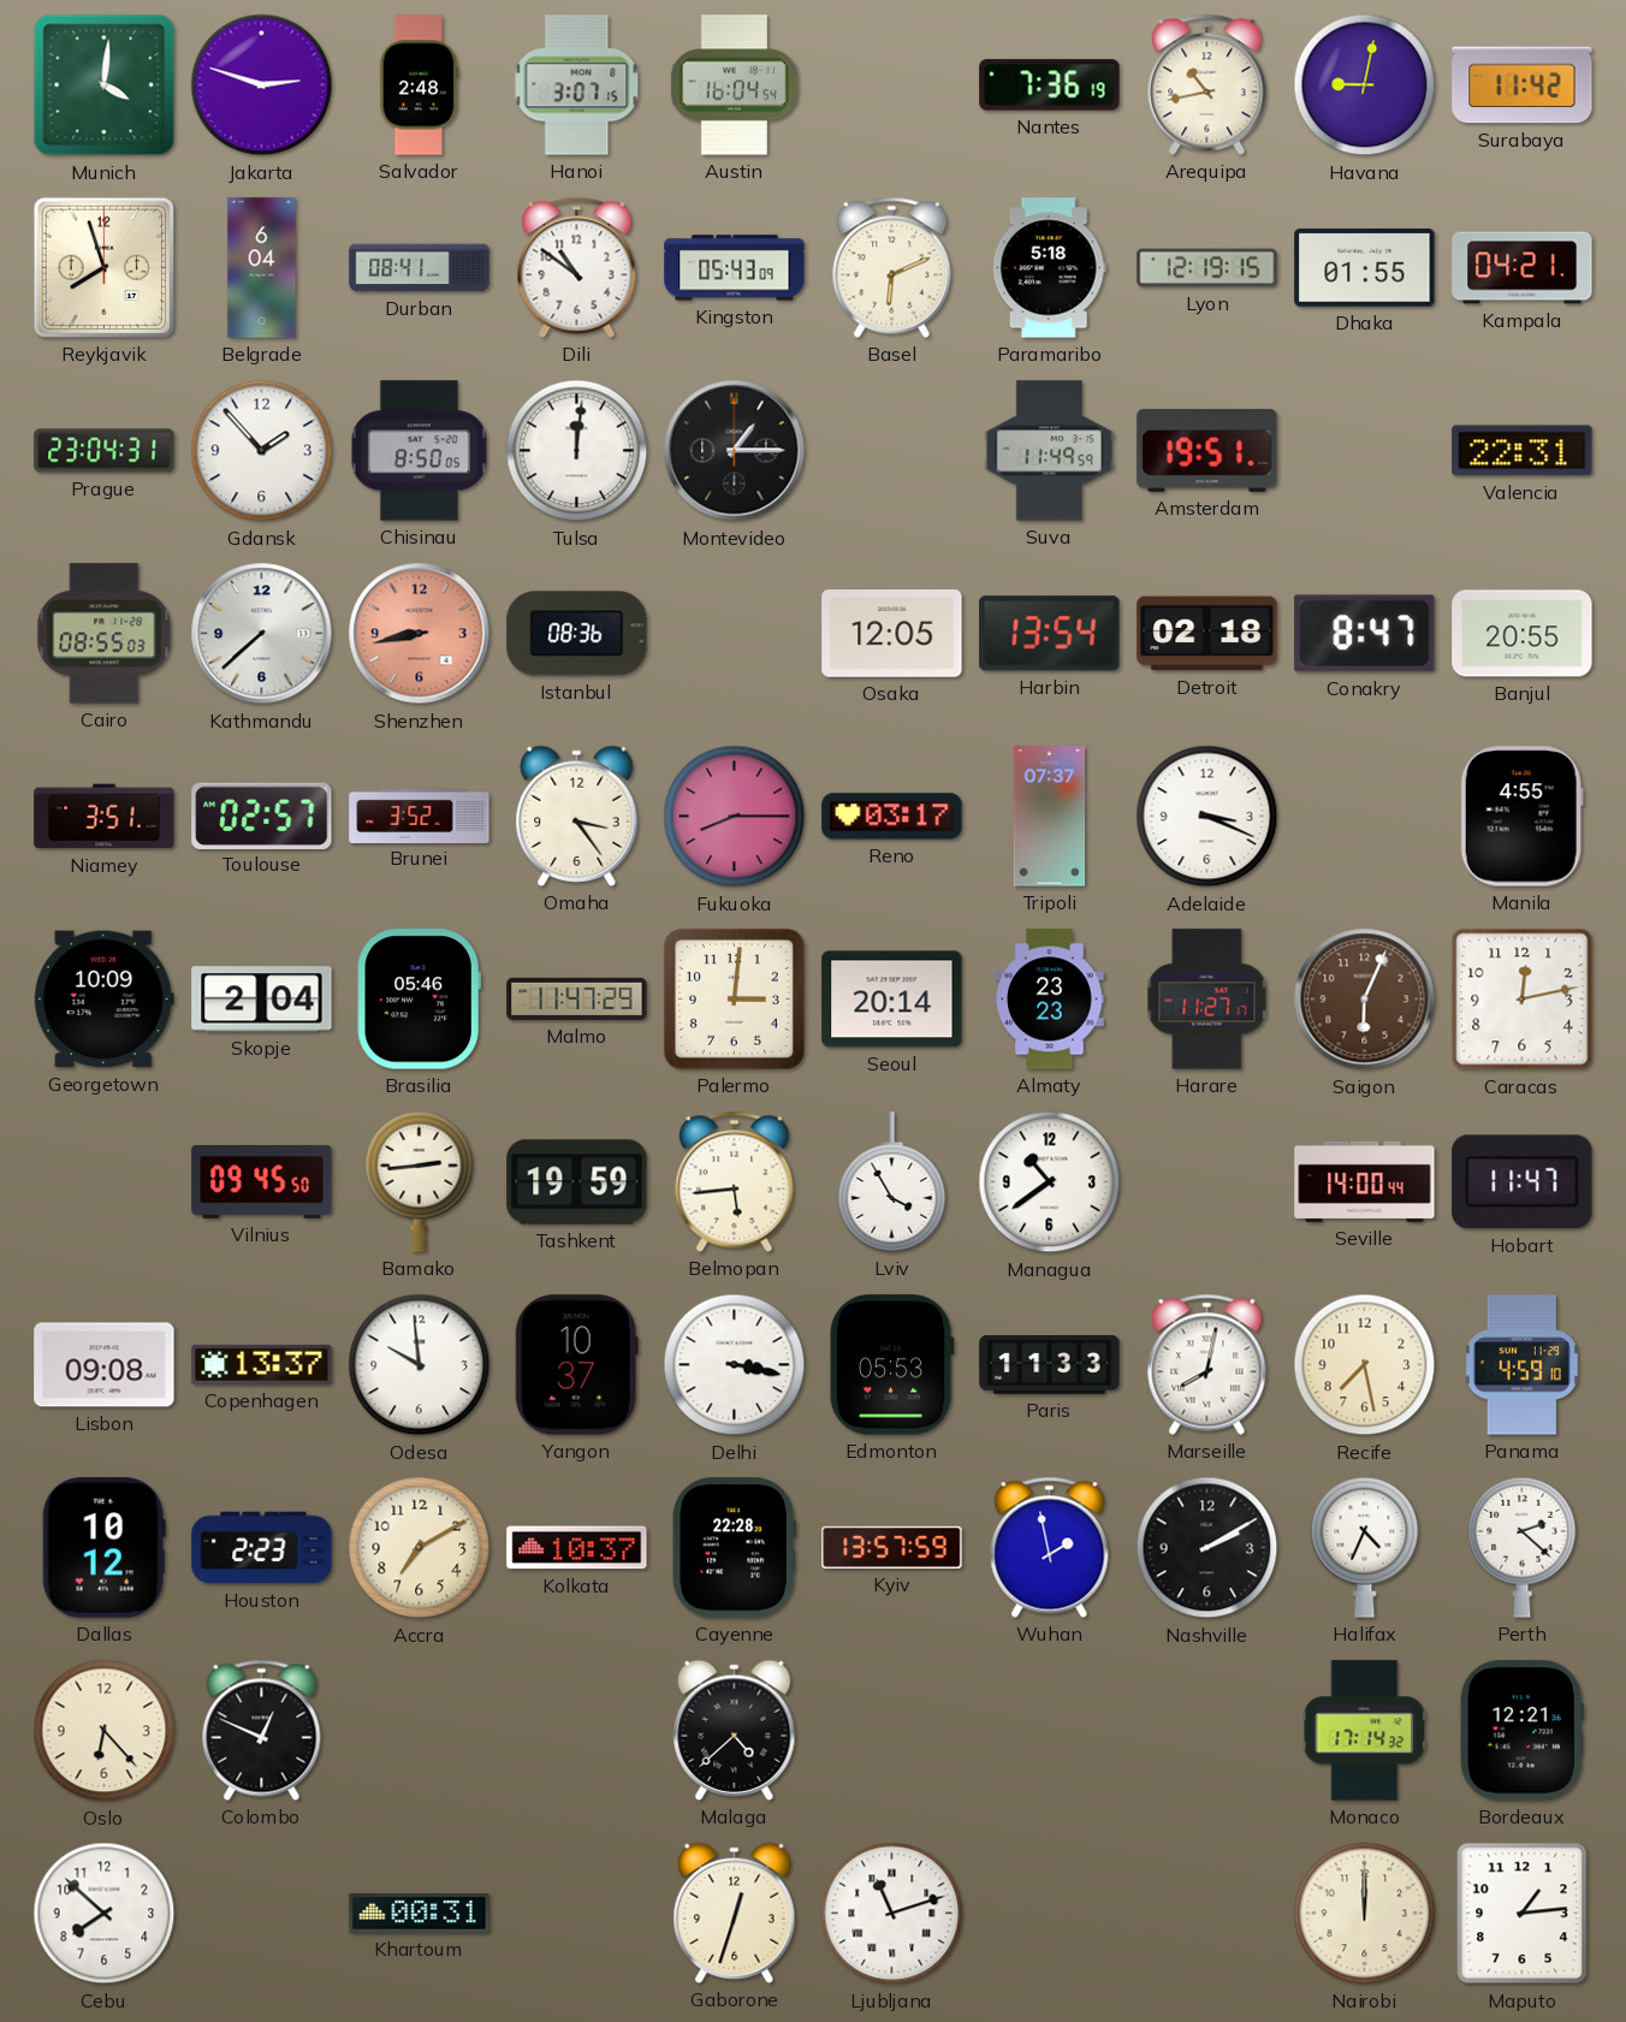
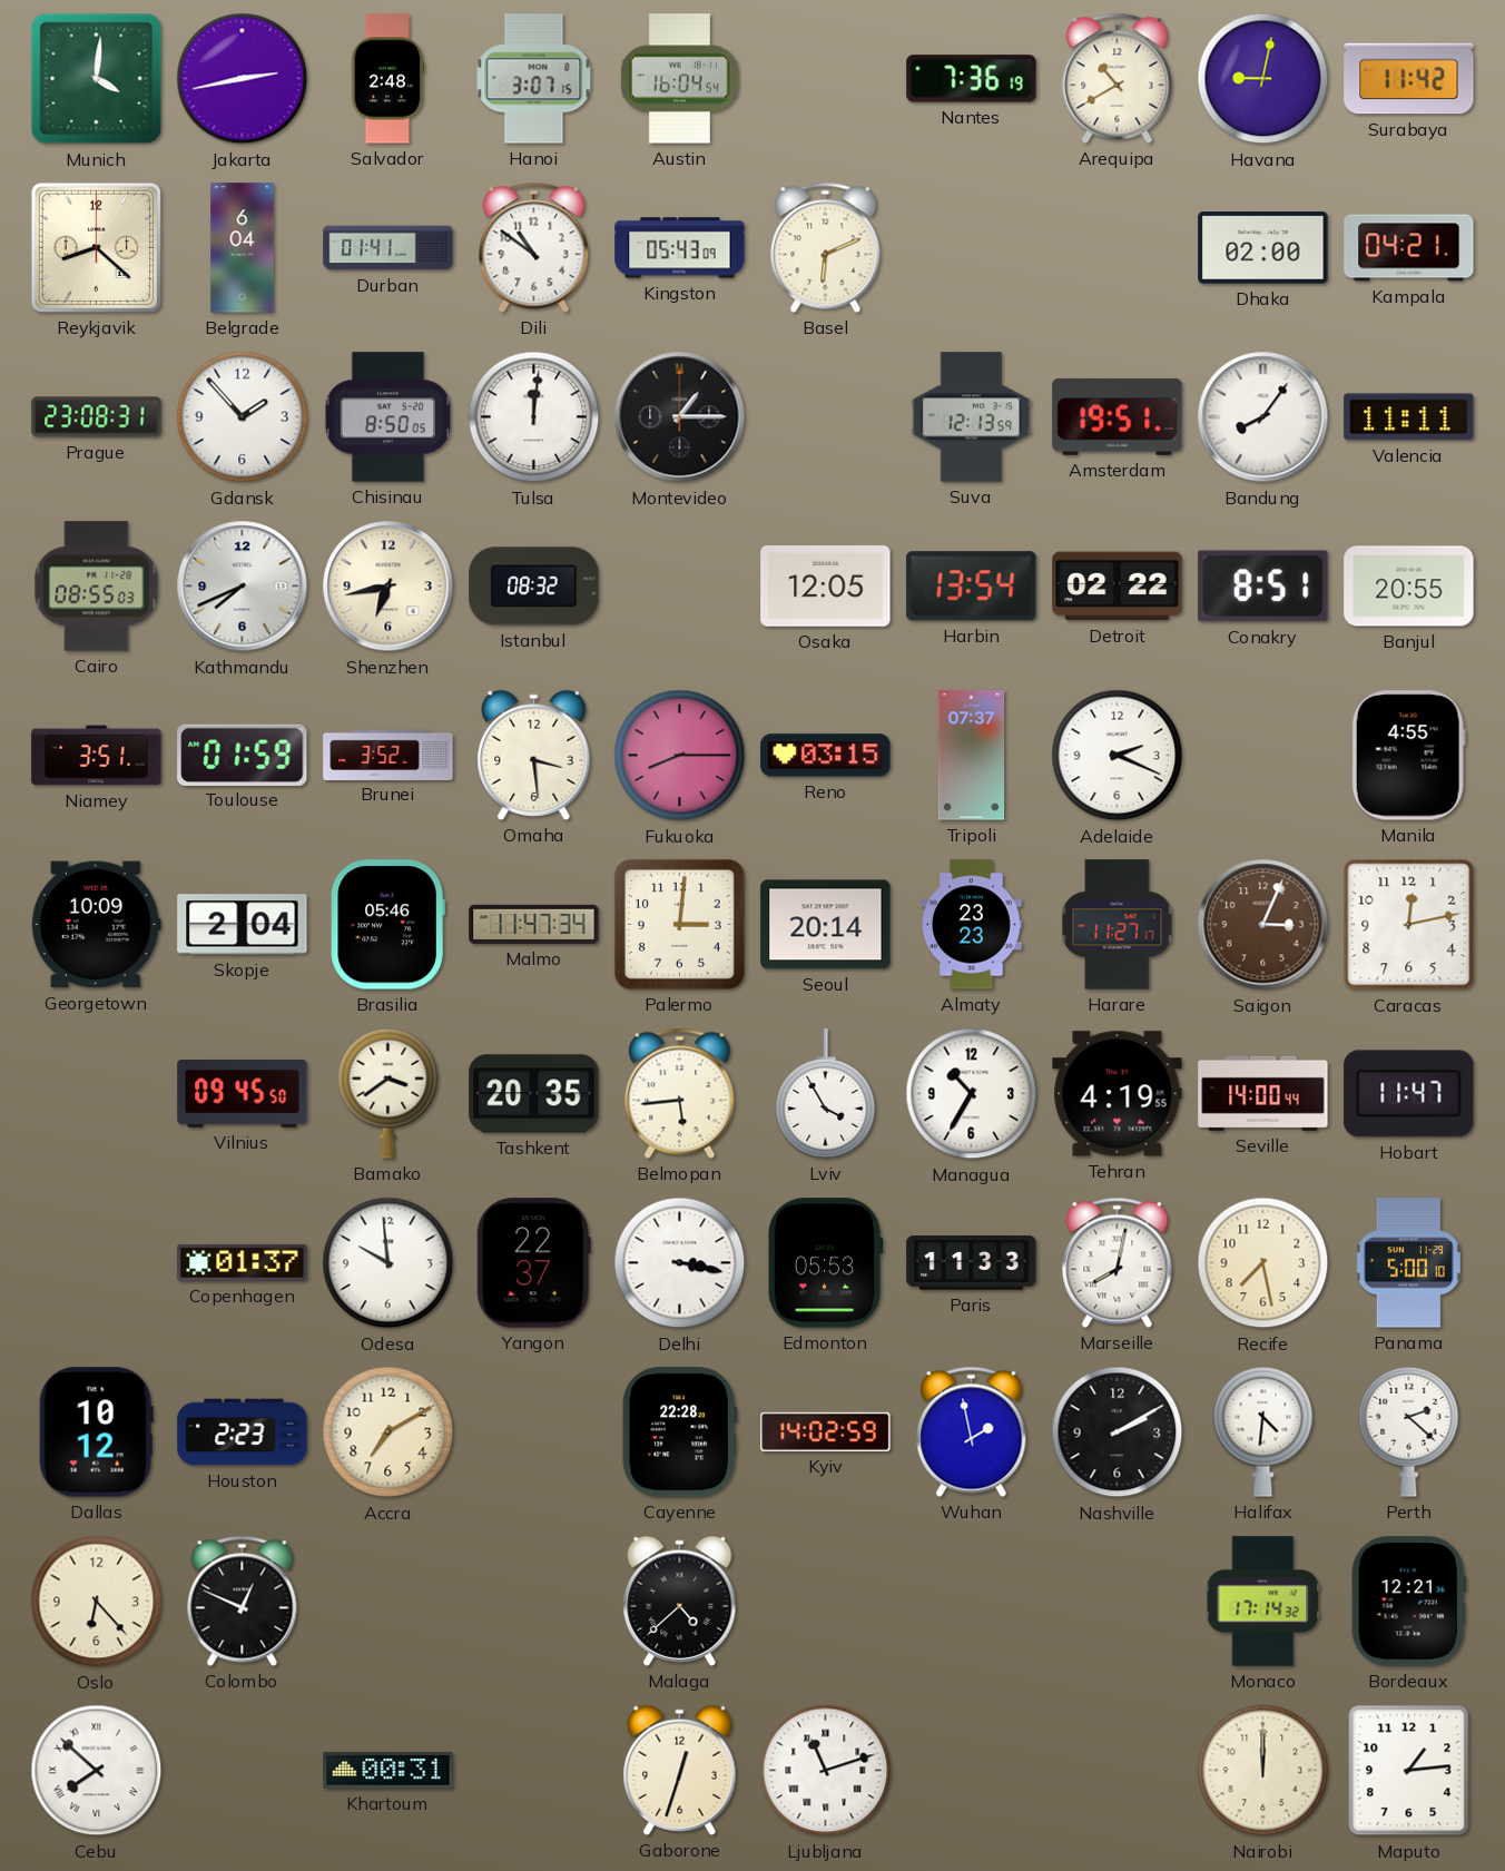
Jakarta: 2:48 -> 2:43
Arequipa: 10:43 -> 10:40
Reykjavik: 7:57 -> 8:22
Durban: 08:41 -> 01:41
Paramaribo: 5:18 -> none
Lyon: 12:19 -> none
Dhaka: 01:55 -> 02:00
Prague: 23:04 -> 23:08
Suva: 11:49 -> 12:13
Bandung: none -> 8:06
Valencia: 22:31 -> 11:11
Kathmandu: 7:38 -> 7:41
Shenzhen: 8:43 -> 6:43
Shenzhen dial: salmon -> cream
Istanbul: 08:36 -> 08:32
Detroit: 02:18 -> 02:22
Conakry: 8:47 -> 8:51
Toulouse: 02:57 -> 01:59
Omaha: 3:24 -> 3:29
Reno: 03:17 -> 03:15
Adelaide: 3:19 -> 2:19
Malmo: 11:47:29 -> 11:47:34
Saigon: 6:04 -> 3:04
Bamako: 2:44 -> 3:39
Tashkent: 19:59 -> 20:35
Managua: 10:39 -> 10:35
Tehran: none -> 4:19
Lisbon: 09:08 -> none
Copenhagen: 13:37 -> 01:37
Yangon: 10:37 -> 22:37
Panama: 4:59 -> 5:00
Kolkata: 10:37 -> none
Kyiv: 13:57 -> 14:02
Halifax: 4:34 -> 4:31
Cebu numerals: Arabic -> Roman
